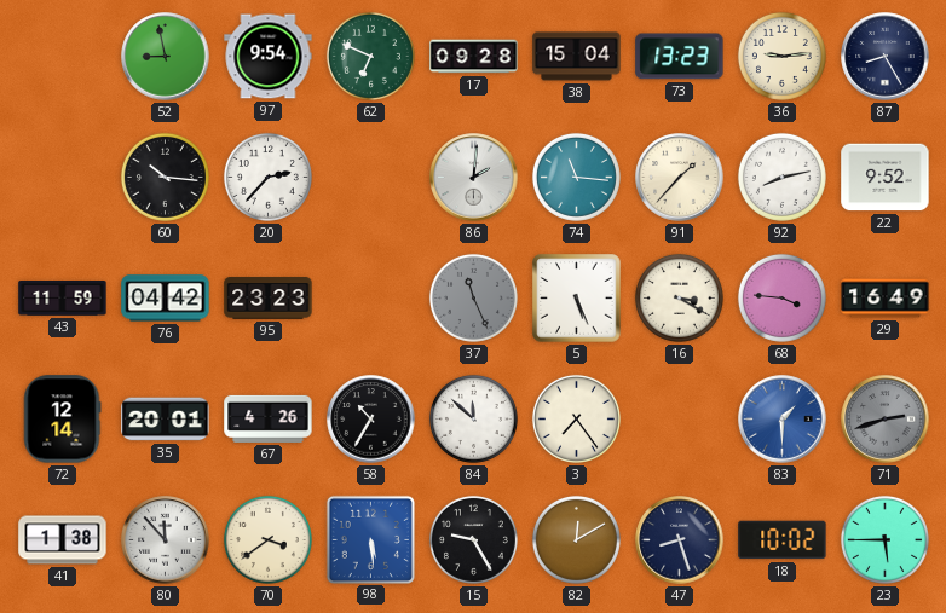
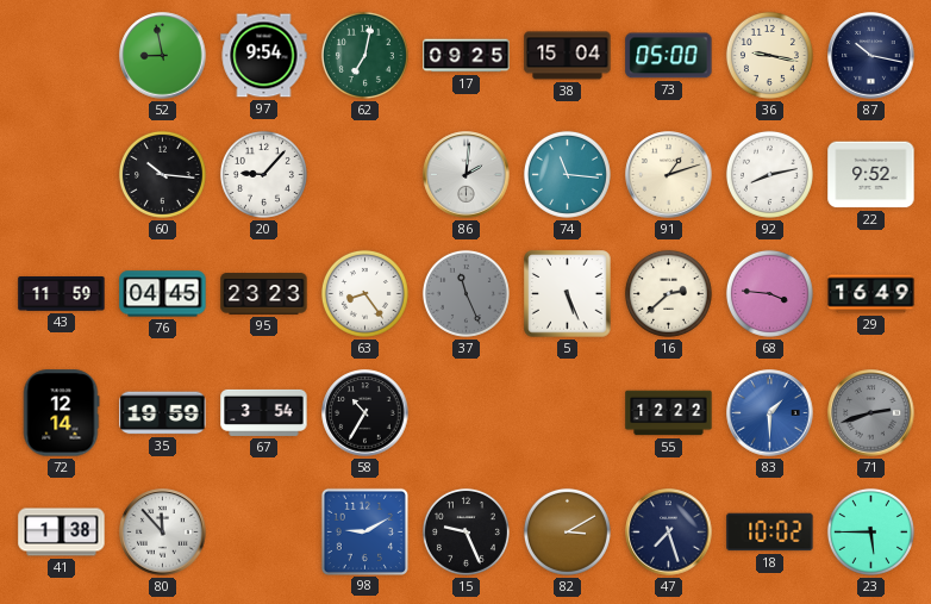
62: 6:49 -> 7:02
17: 09:28 -> 09:25
73: 13:23 -> 05:00
36: 9:14 -> 9:17
87: 8:25 -> 10:17
20: 2:37 -> 9:07
91: 1:37 -> 1:12
76: 04:42 -> 04:45
63: none -> 8:24
16: 3:20 -> 2:38
35: 20:01 -> 19:59
67: 4:26 -> 3:54
84: 11:52 -> none
3: 7:24 -> none
55: none -> 12:22
70: 3:39 -> none
98: 5:29 -> 9:10
15: 9:25 -> 9:26
82: 12:10 -> 3:10
47: 8:27 -> 7:27
